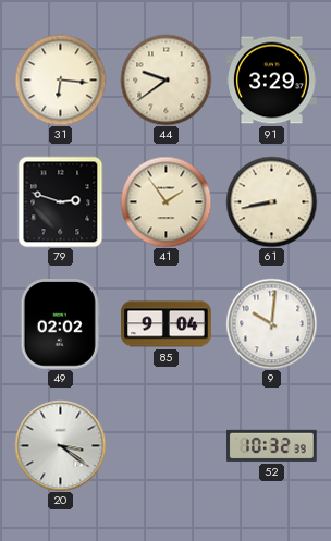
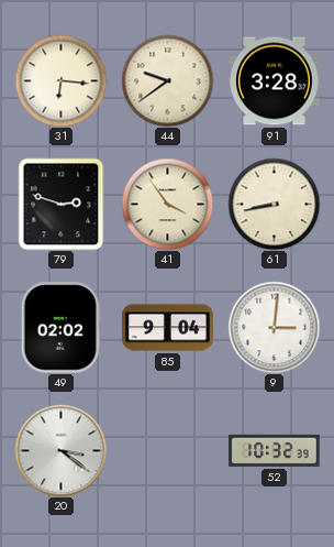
91: 3:29 -> 3:28
41: 1:54 -> 3:54
9: 10:01 -> 3:01
